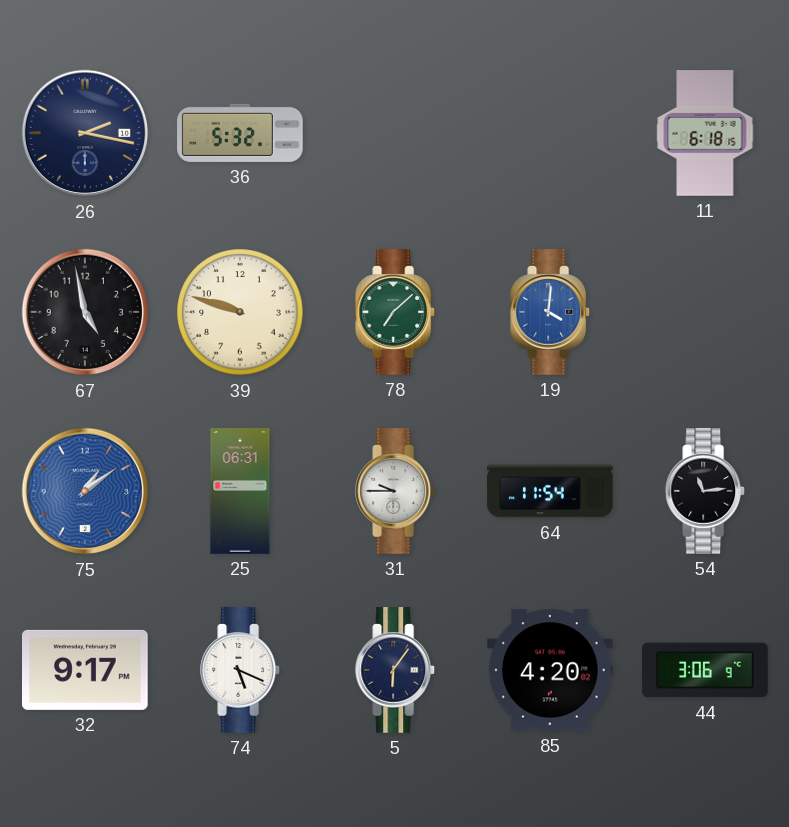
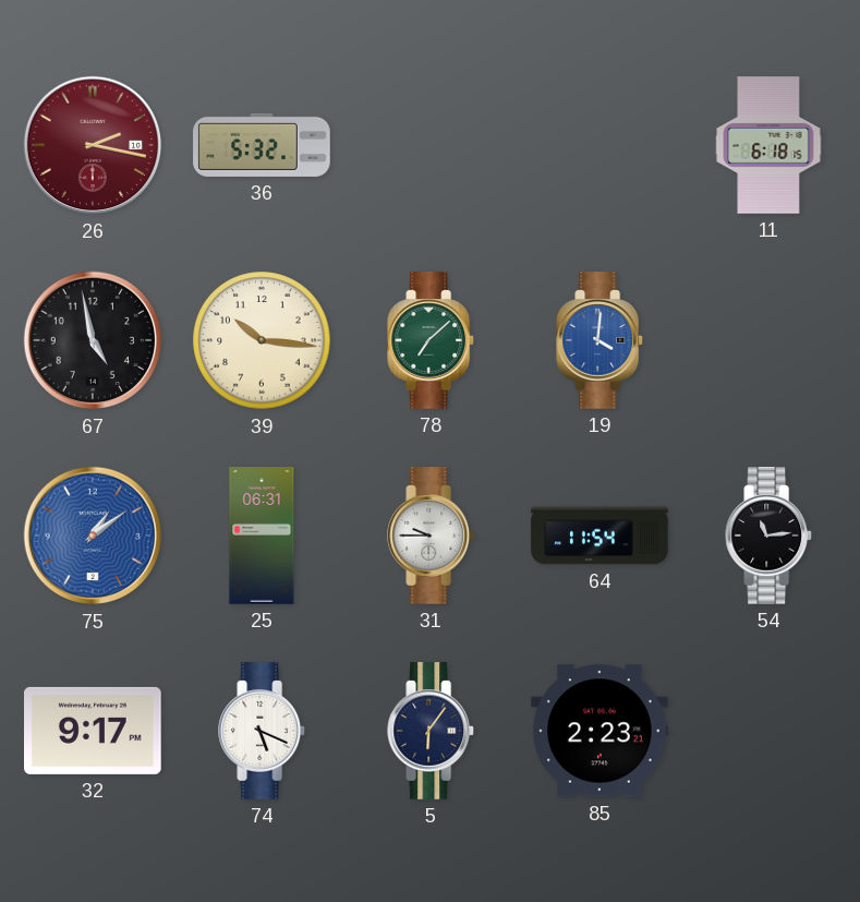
26 dial: navy -> burgundy
39: 9:48 -> 10:16
85: 4:20 -> 2:23
44: 3:06 -> none
